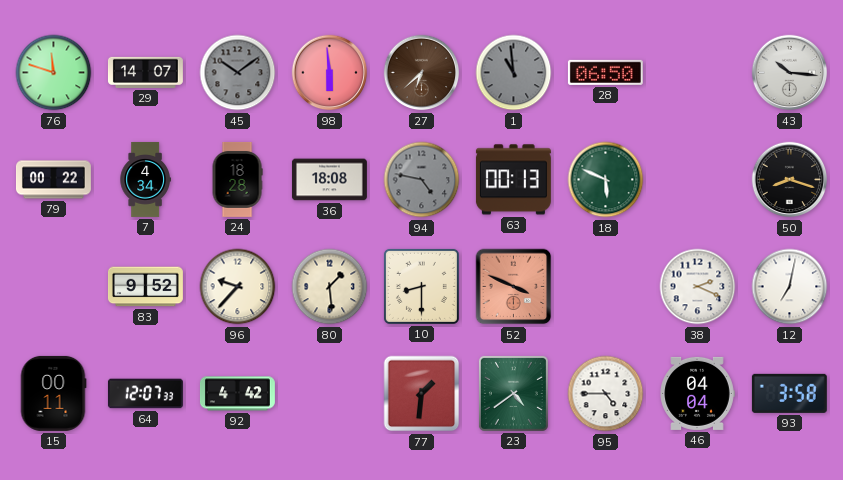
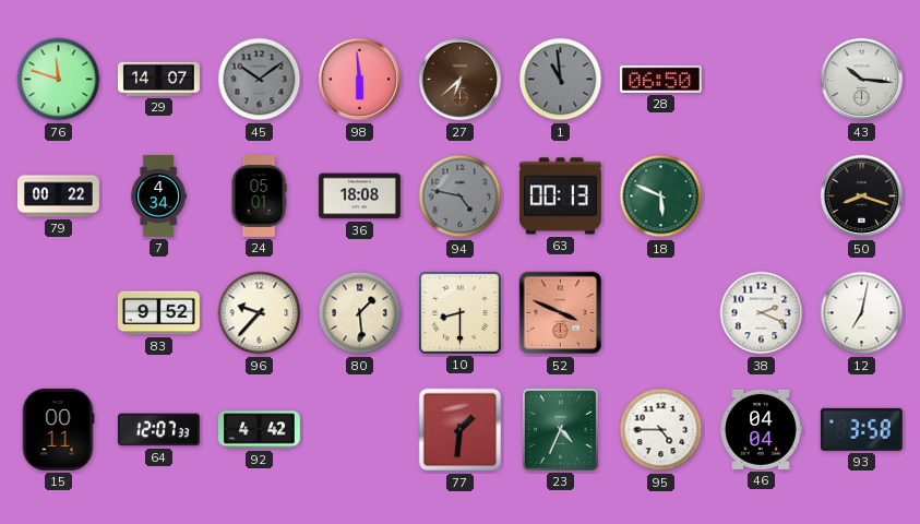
24: 18:28 -> 05:01
23: 4:39 -> 4:34
